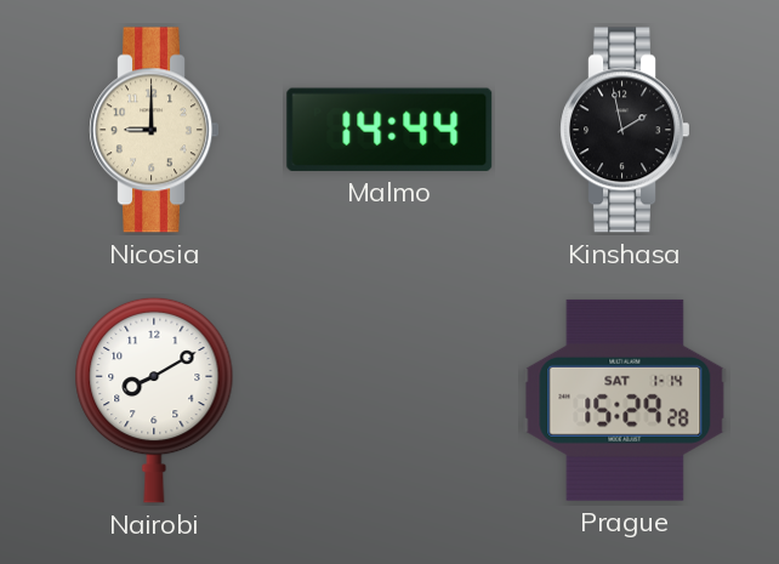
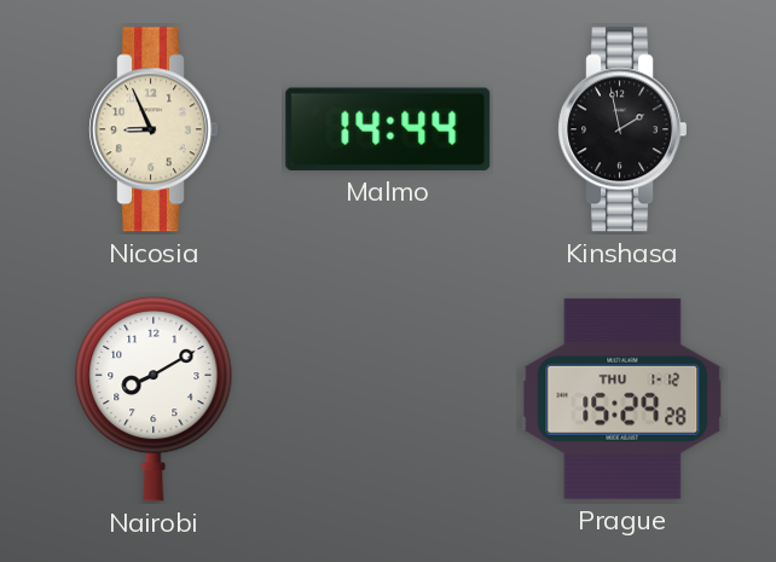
Nicosia: 9:00 -> 8:56
Prague date: SAT 1-14 -> THU 1-12
